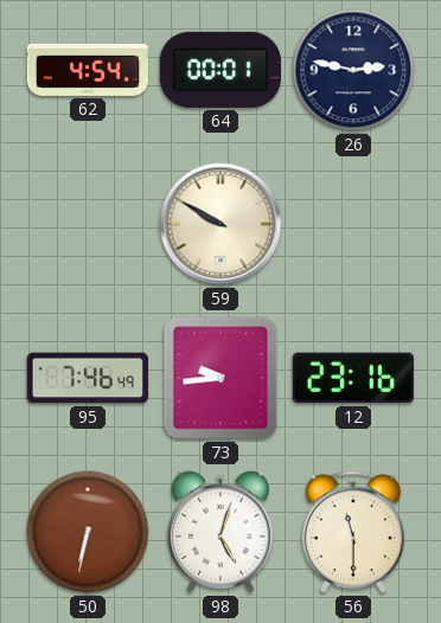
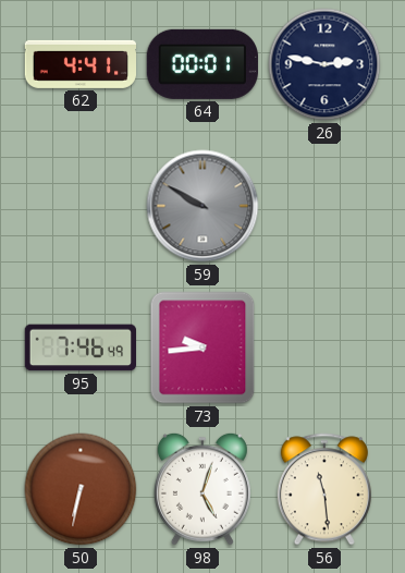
62: 4:54 -> 4:41
59 dial: cream -> grey
12: 23:16 -> none
56: 11:30 -> 11:29
